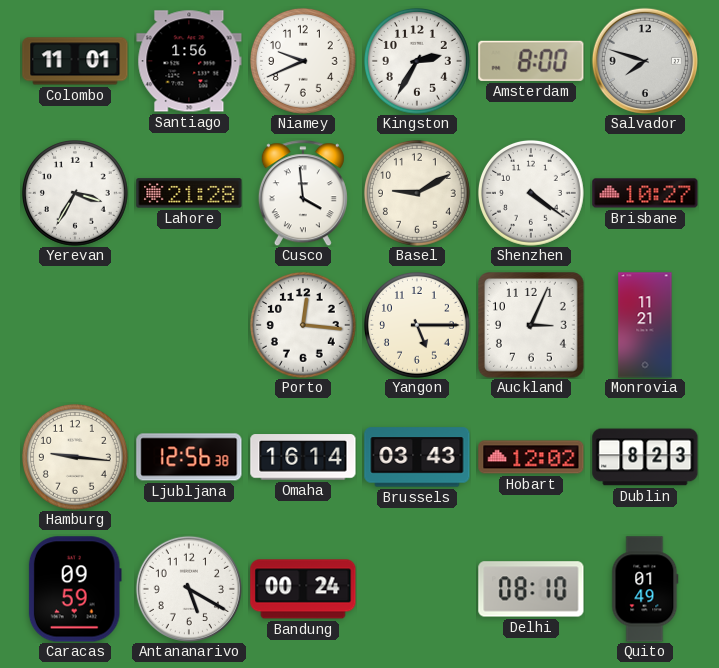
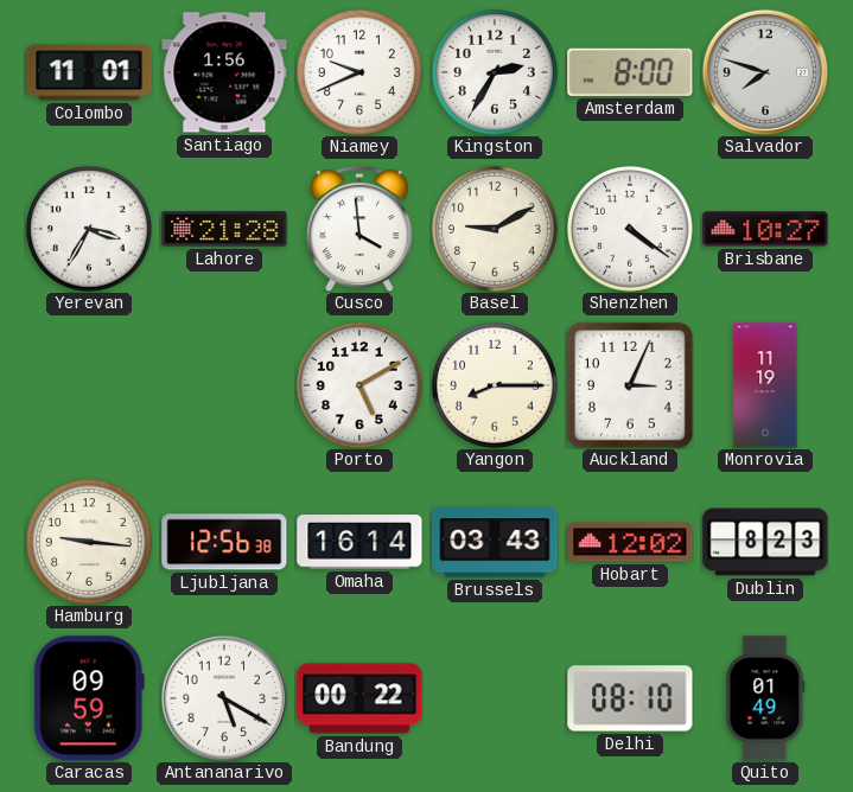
Porto: 12:16 -> 5:10
Yangon: 5:15 -> 8:15
Monrovia: 11:21 -> 11:19
Bandung: 00:24 -> 00:22
